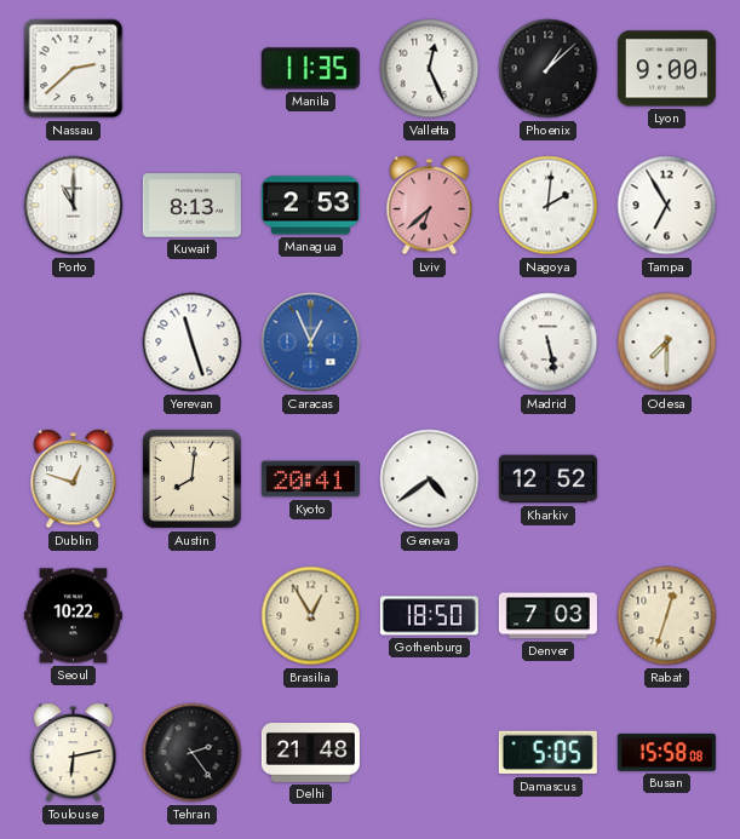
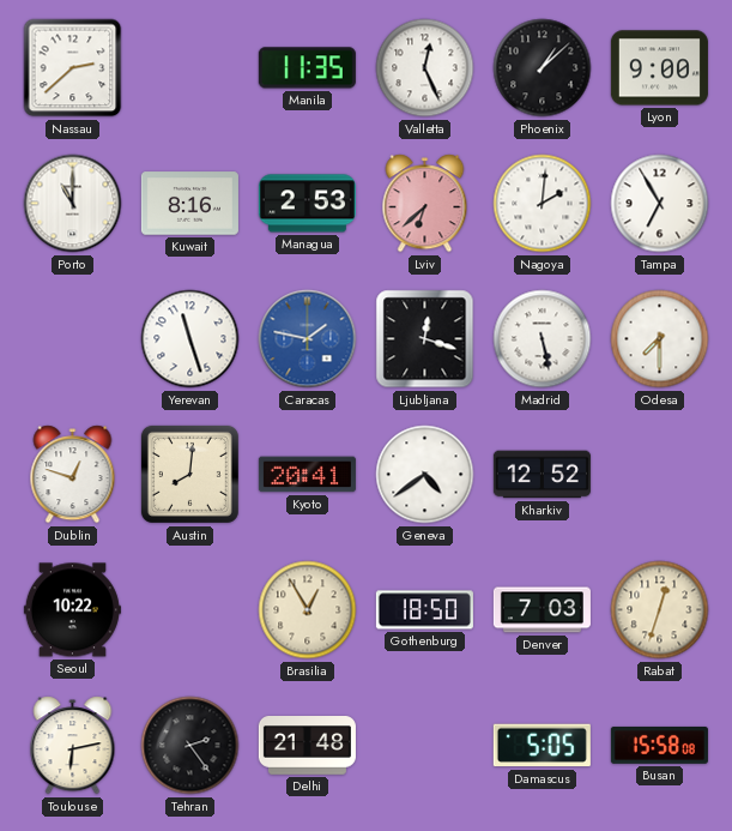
Kuwait: 8:13 -> 8:16
Caracas: 12:56 -> 1:47
Ljubljana: none -> 12:18
